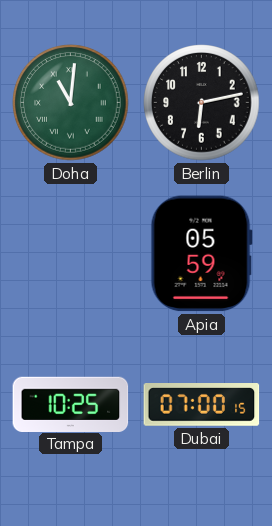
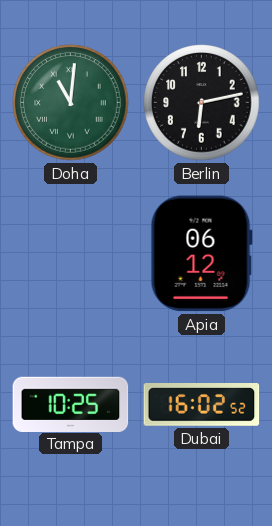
Apia: 05:59 -> 06:12
Dubai: 07:00 -> 16:02
